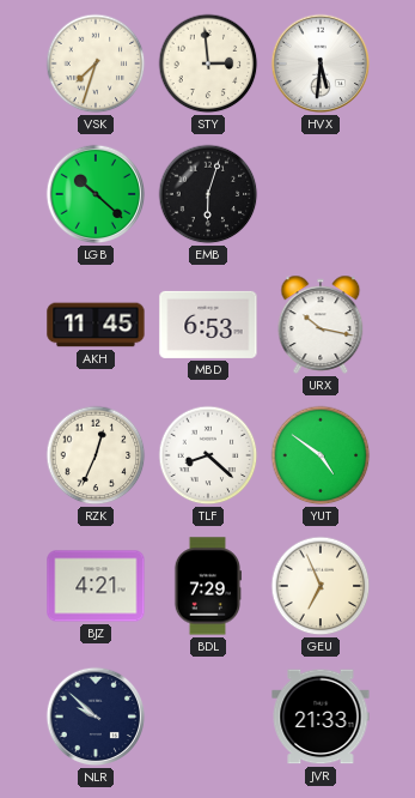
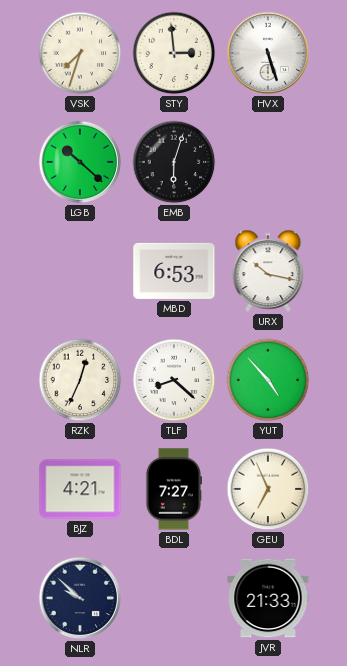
HVX: 5:31 -> 5:27
AKH: 11:45 -> none
YUT: 4:51 -> 4:53
BDL: 7:29 -> 7:27
